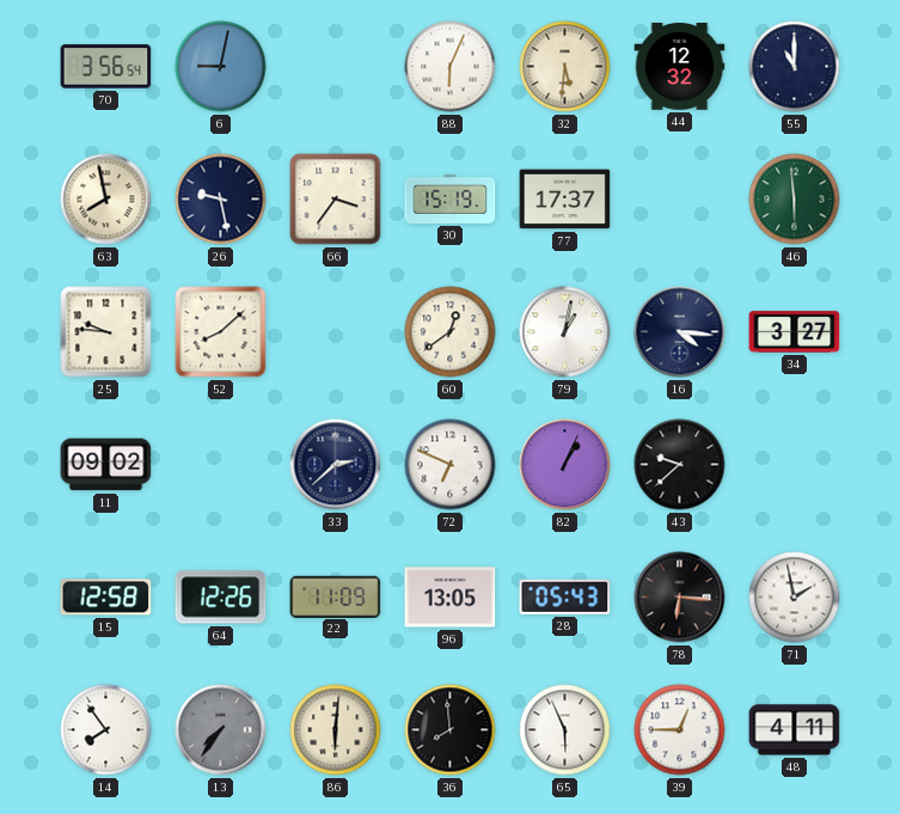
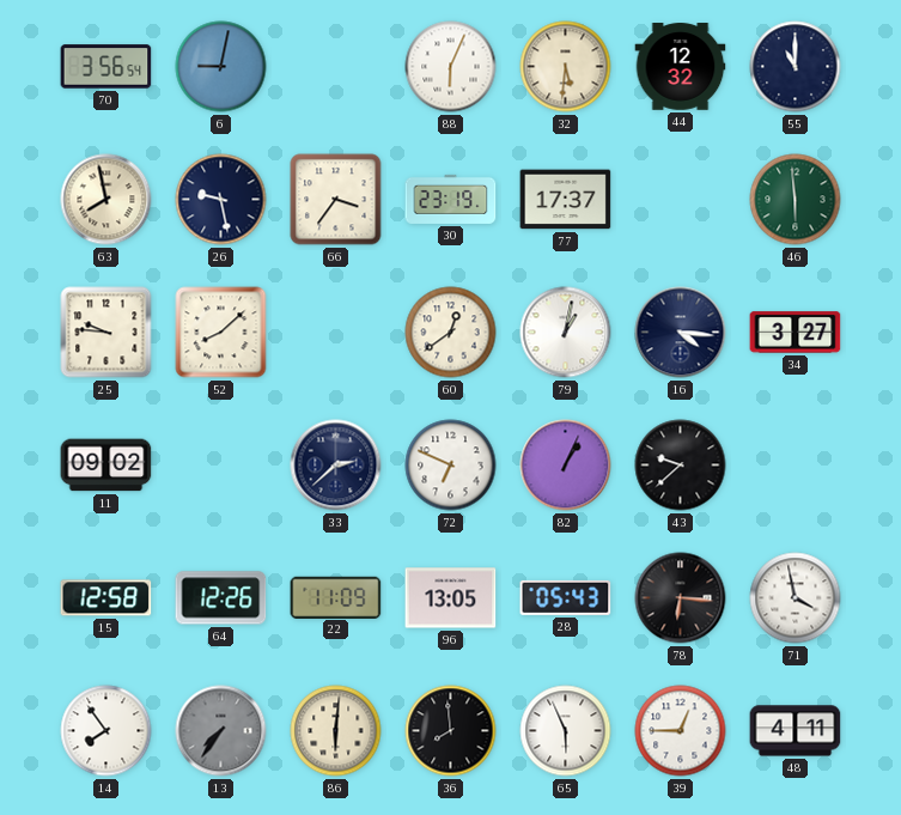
30: 15:19 -> 23:19
71: 1:58 -> 3:58
